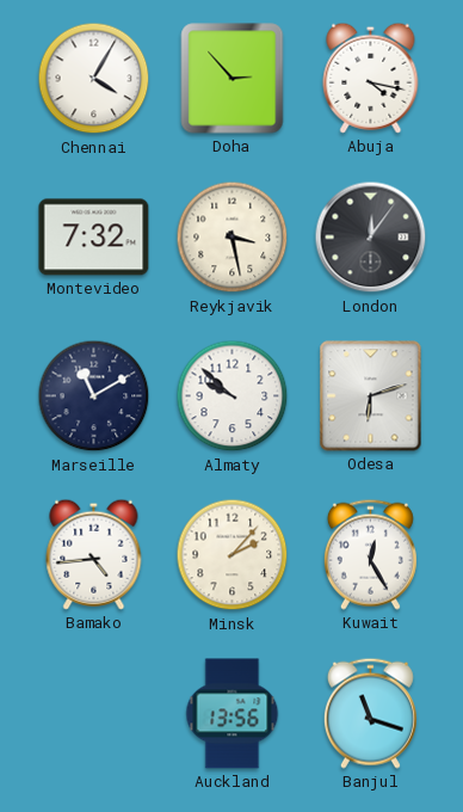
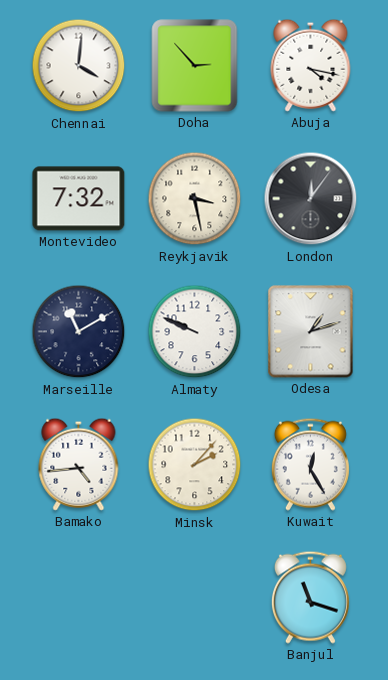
Chennai: 4:05 -> 4:01
Almaty: 9:52 -> 9:49
Odesa: 6:12 -> 1:12
Auckland: 13:56 -> none
